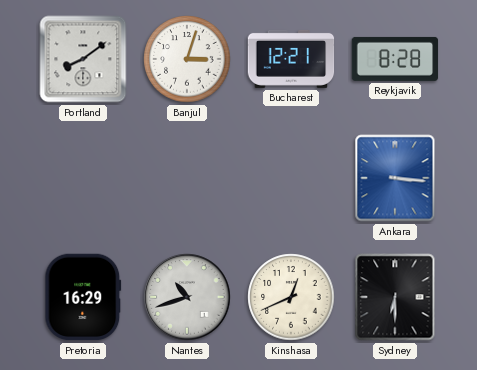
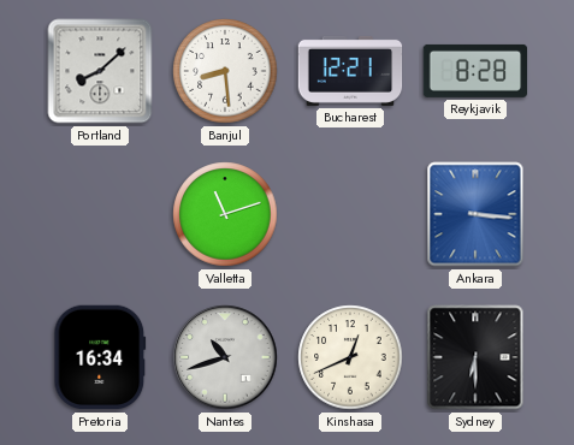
Portland: 8:09 -> 8:08
Banjul: 3:03 -> 8:29
Valletta: none -> 11:12
Pretoria: 16:29 -> 16:34
